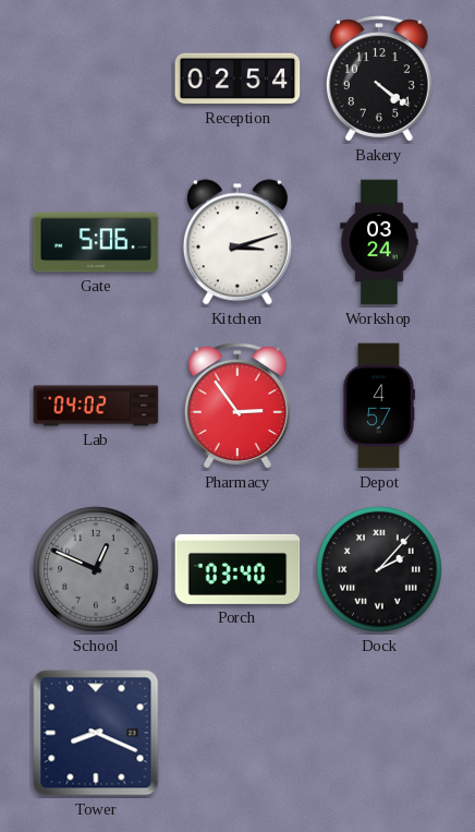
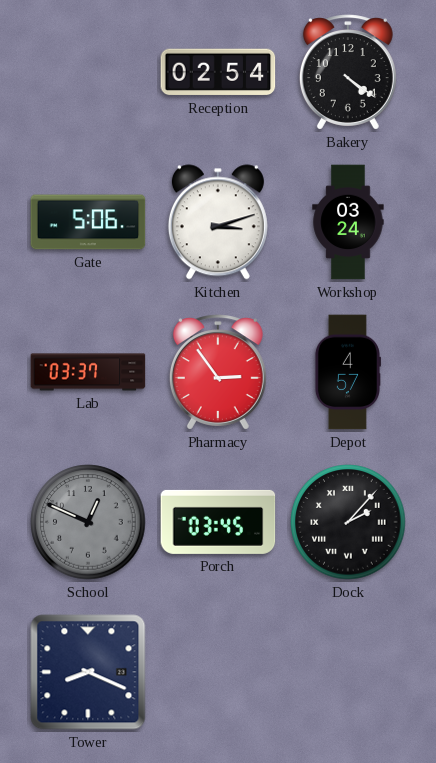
Lab: 04:02 -> 03:37
Porch: 03:40 -> 03:45
